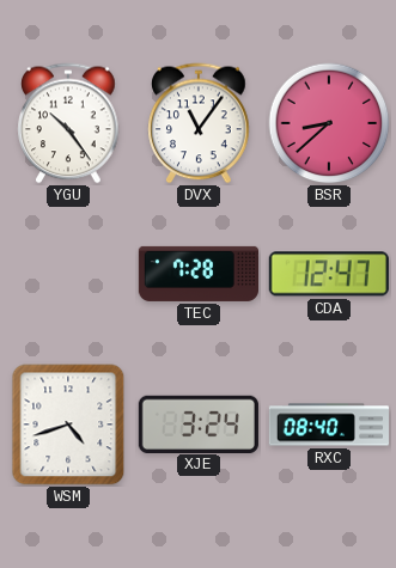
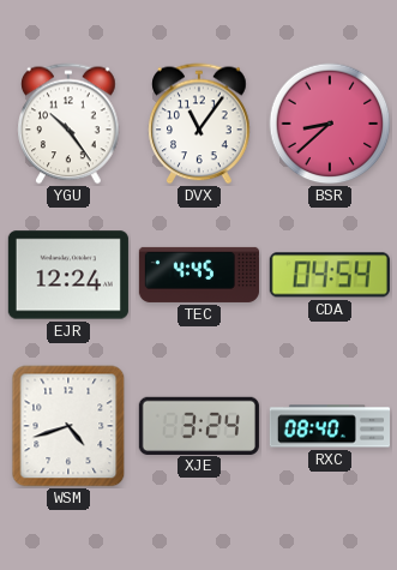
EJR: none -> 12:24
TEC: 7:28 -> 4:45
CDA: 12:47 -> 04:54
